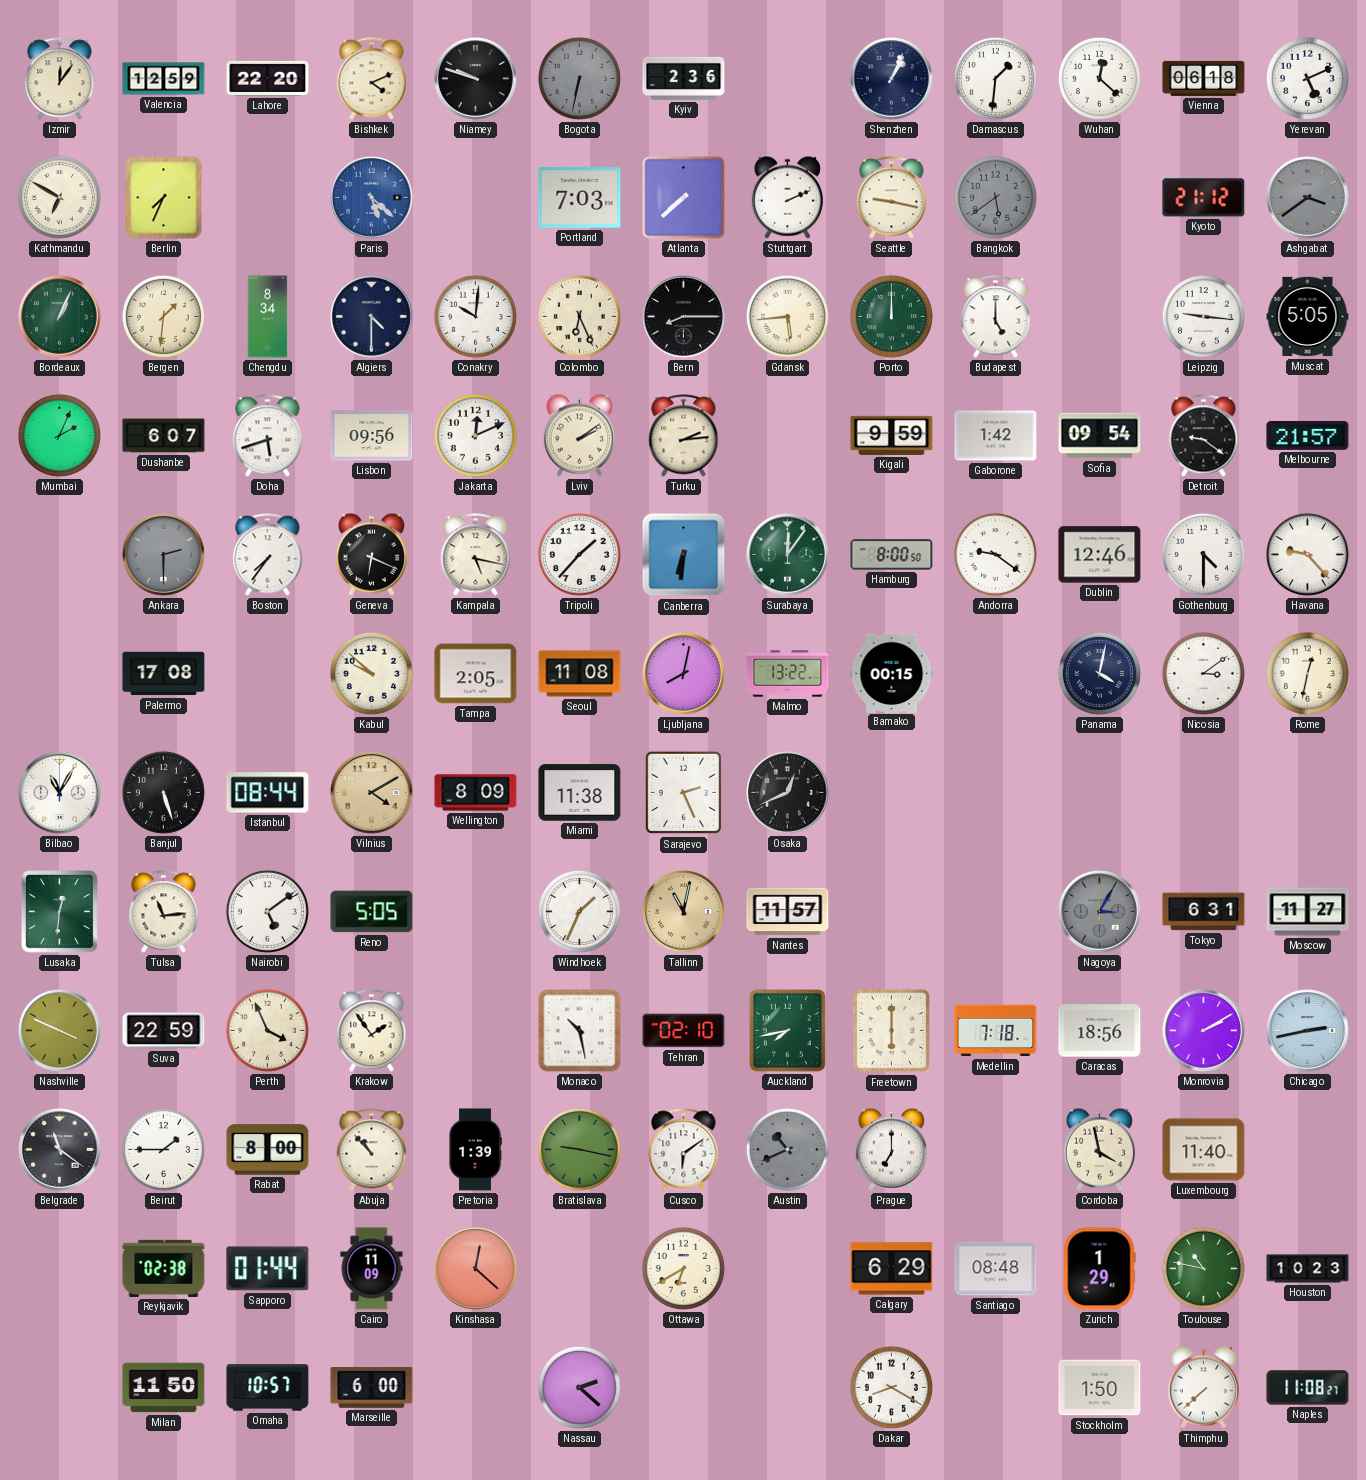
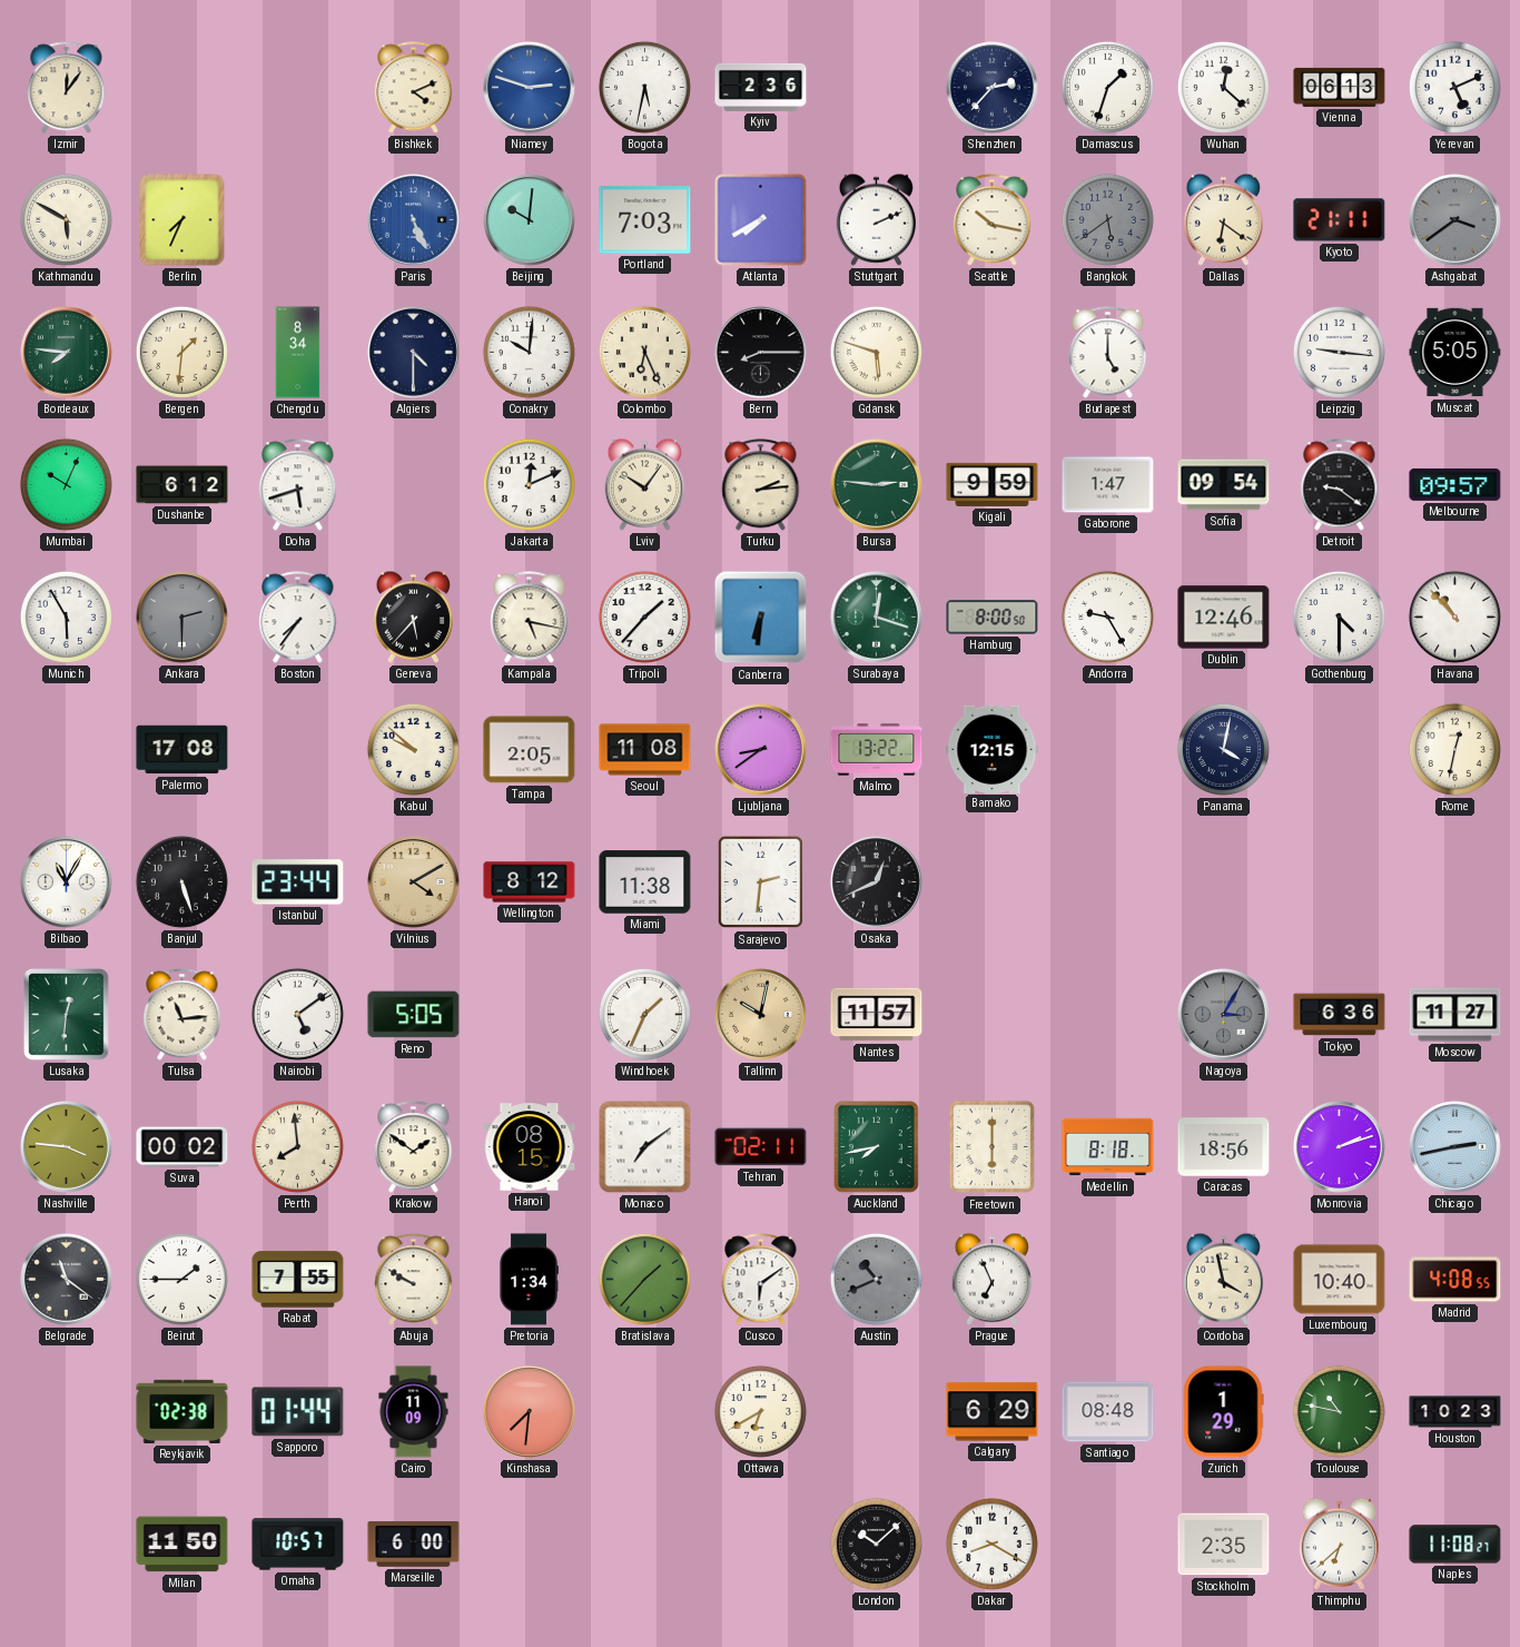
Valencia: 12:59 -> none
Lahore: 22:20 -> none
Niamey: 9:48 -> 2:48
Niamey dial: black -> blue
Bogota: 6:32 -> 5:32
Bogota dial: grey -> white
Shenzhen: 1:04 -> 2:37
Damascus: 1:31 -> 1:33
Vienna: 06:18 -> 06:13
Kathmandu: 6:50 -> 5:50
Paris: 5:22 -> 5:26
Beijing: none -> 10:01
Atlanta: 7:38 -> 7:40
Seattle: 9:17 -> 10:17
Dallas: none -> 6:21
Kyoto: 21:12 -> 21:11
Bordeaux: 1:04 -> 7:46
Gdansk: 5:44 -> 5:48
Porto: 12:00 -> none
Mumbai: 2:04 -> 10:04
Dushanbe: 6:07 -> 6:12
Lisbon: 09:56 -> none
Lviv: 2:09 -> 10:06
Bursa: none -> 2:46
Gaborone: 1:42 -> 1:47
Melbourne: 21:57 -> 09:57
Munich: none -> 5:55
Geneva: 6:19 -> 5:37
Surabaya: 12:06 -> 12:18
Andorra: 9:21 -> 9:25
Havana: 9:23 -> 10:53
Ljubljana: 8:02 -> 8:39
Bamako: 00:15 -> 12:15
Nicosia: 3:09 -> none
Istanbul: 08:44 -> 23:44
Wellington: 8:09 -> 8:12
Sarajevo: 2:26 -> 2:31
Tallinn: 11:02 -> 10:02
Tokyo: 6:31 -> 6:36
Nashville: 3:49 -> 3:46
Suva: 22:59 -> 00:02
Perth: 3:56 -> 7:59
Krakow: 1:54 -> 1:51
Hanoi: none -> 08:15
Monaco: 10:28 -> 7:09
Tehran: 02:10 -> 02:11
Medellin: 7:18 -> 8:18
Monrovia: 2:10 -> 2:12
Rabat: 8:00 -> 7:55
Abuja: 10:53 -> 9:50
Pretoria: 1:39 -> 1:34
Bratislava: 9:17 -> 1:37
Prague: 7:00 -> 6:56
Luxembourg: 11:40 -> 10:40
Madrid: none -> 4:08
Kinshasa: 12:22 -> 7:31
Nassau: 2:22 -> none
London: none -> 10:08
Stockholm: 1:50 -> 2:35
Thimphu: 7:38 -> 6:38
